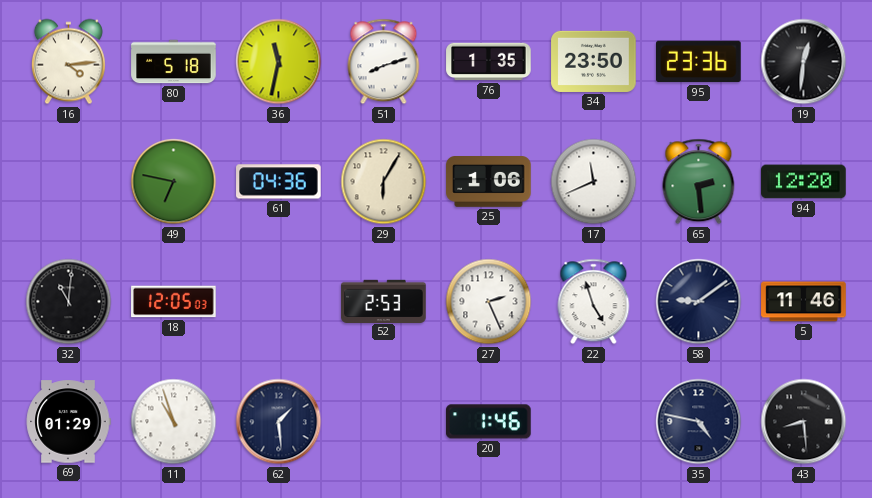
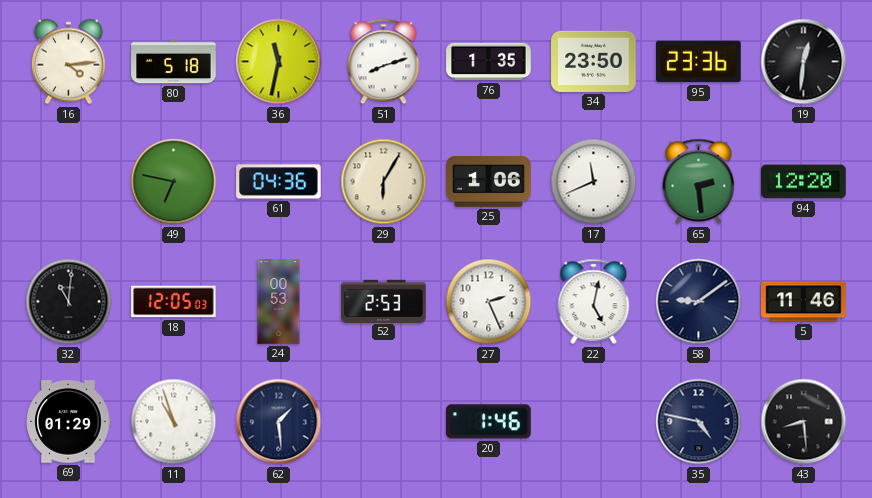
24: none -> 00:53
22: 4:57 -> 5:02
